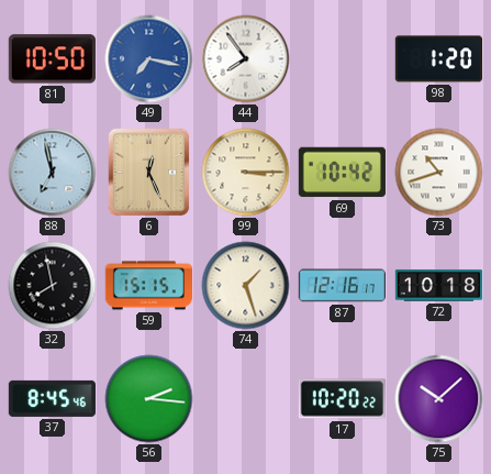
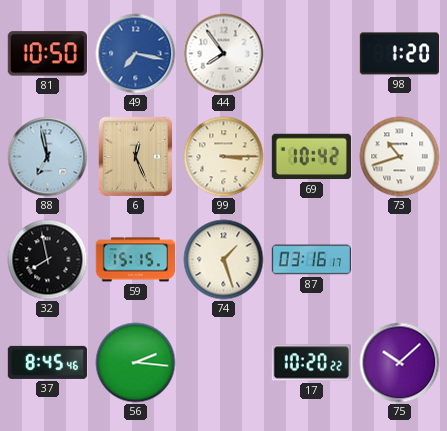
87: 12:16 -> 03:16
72: 10:18 -> none
